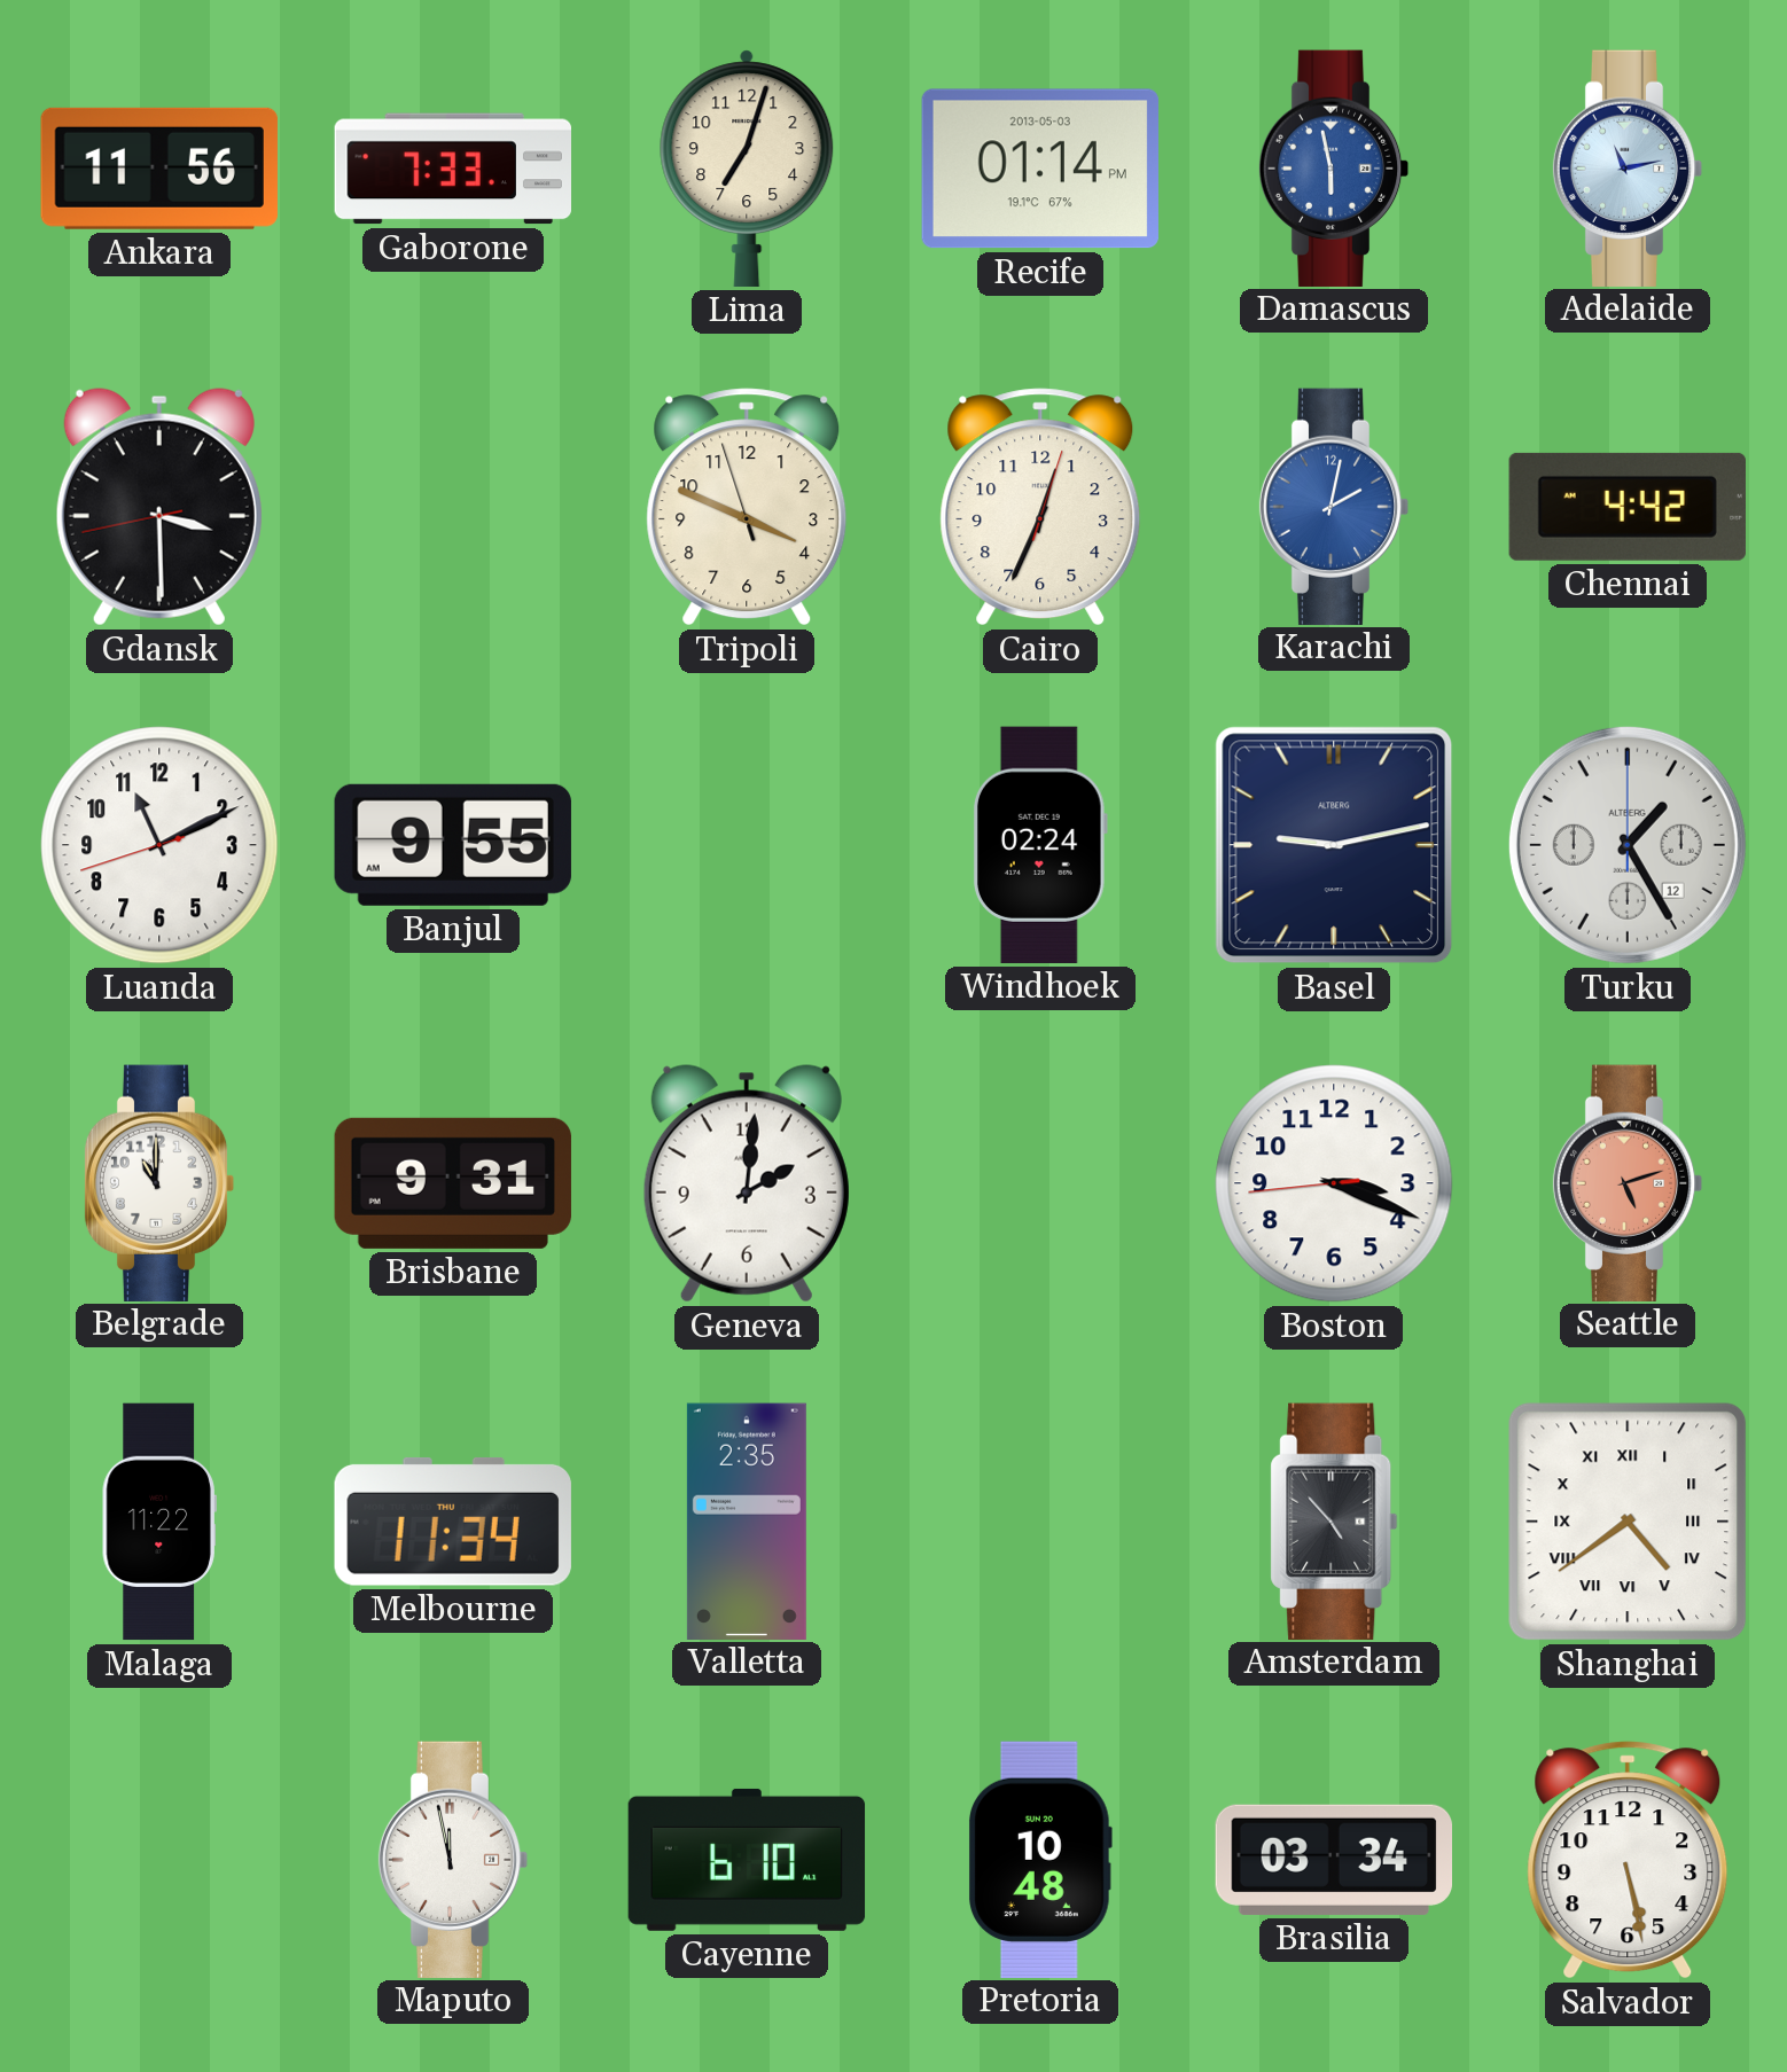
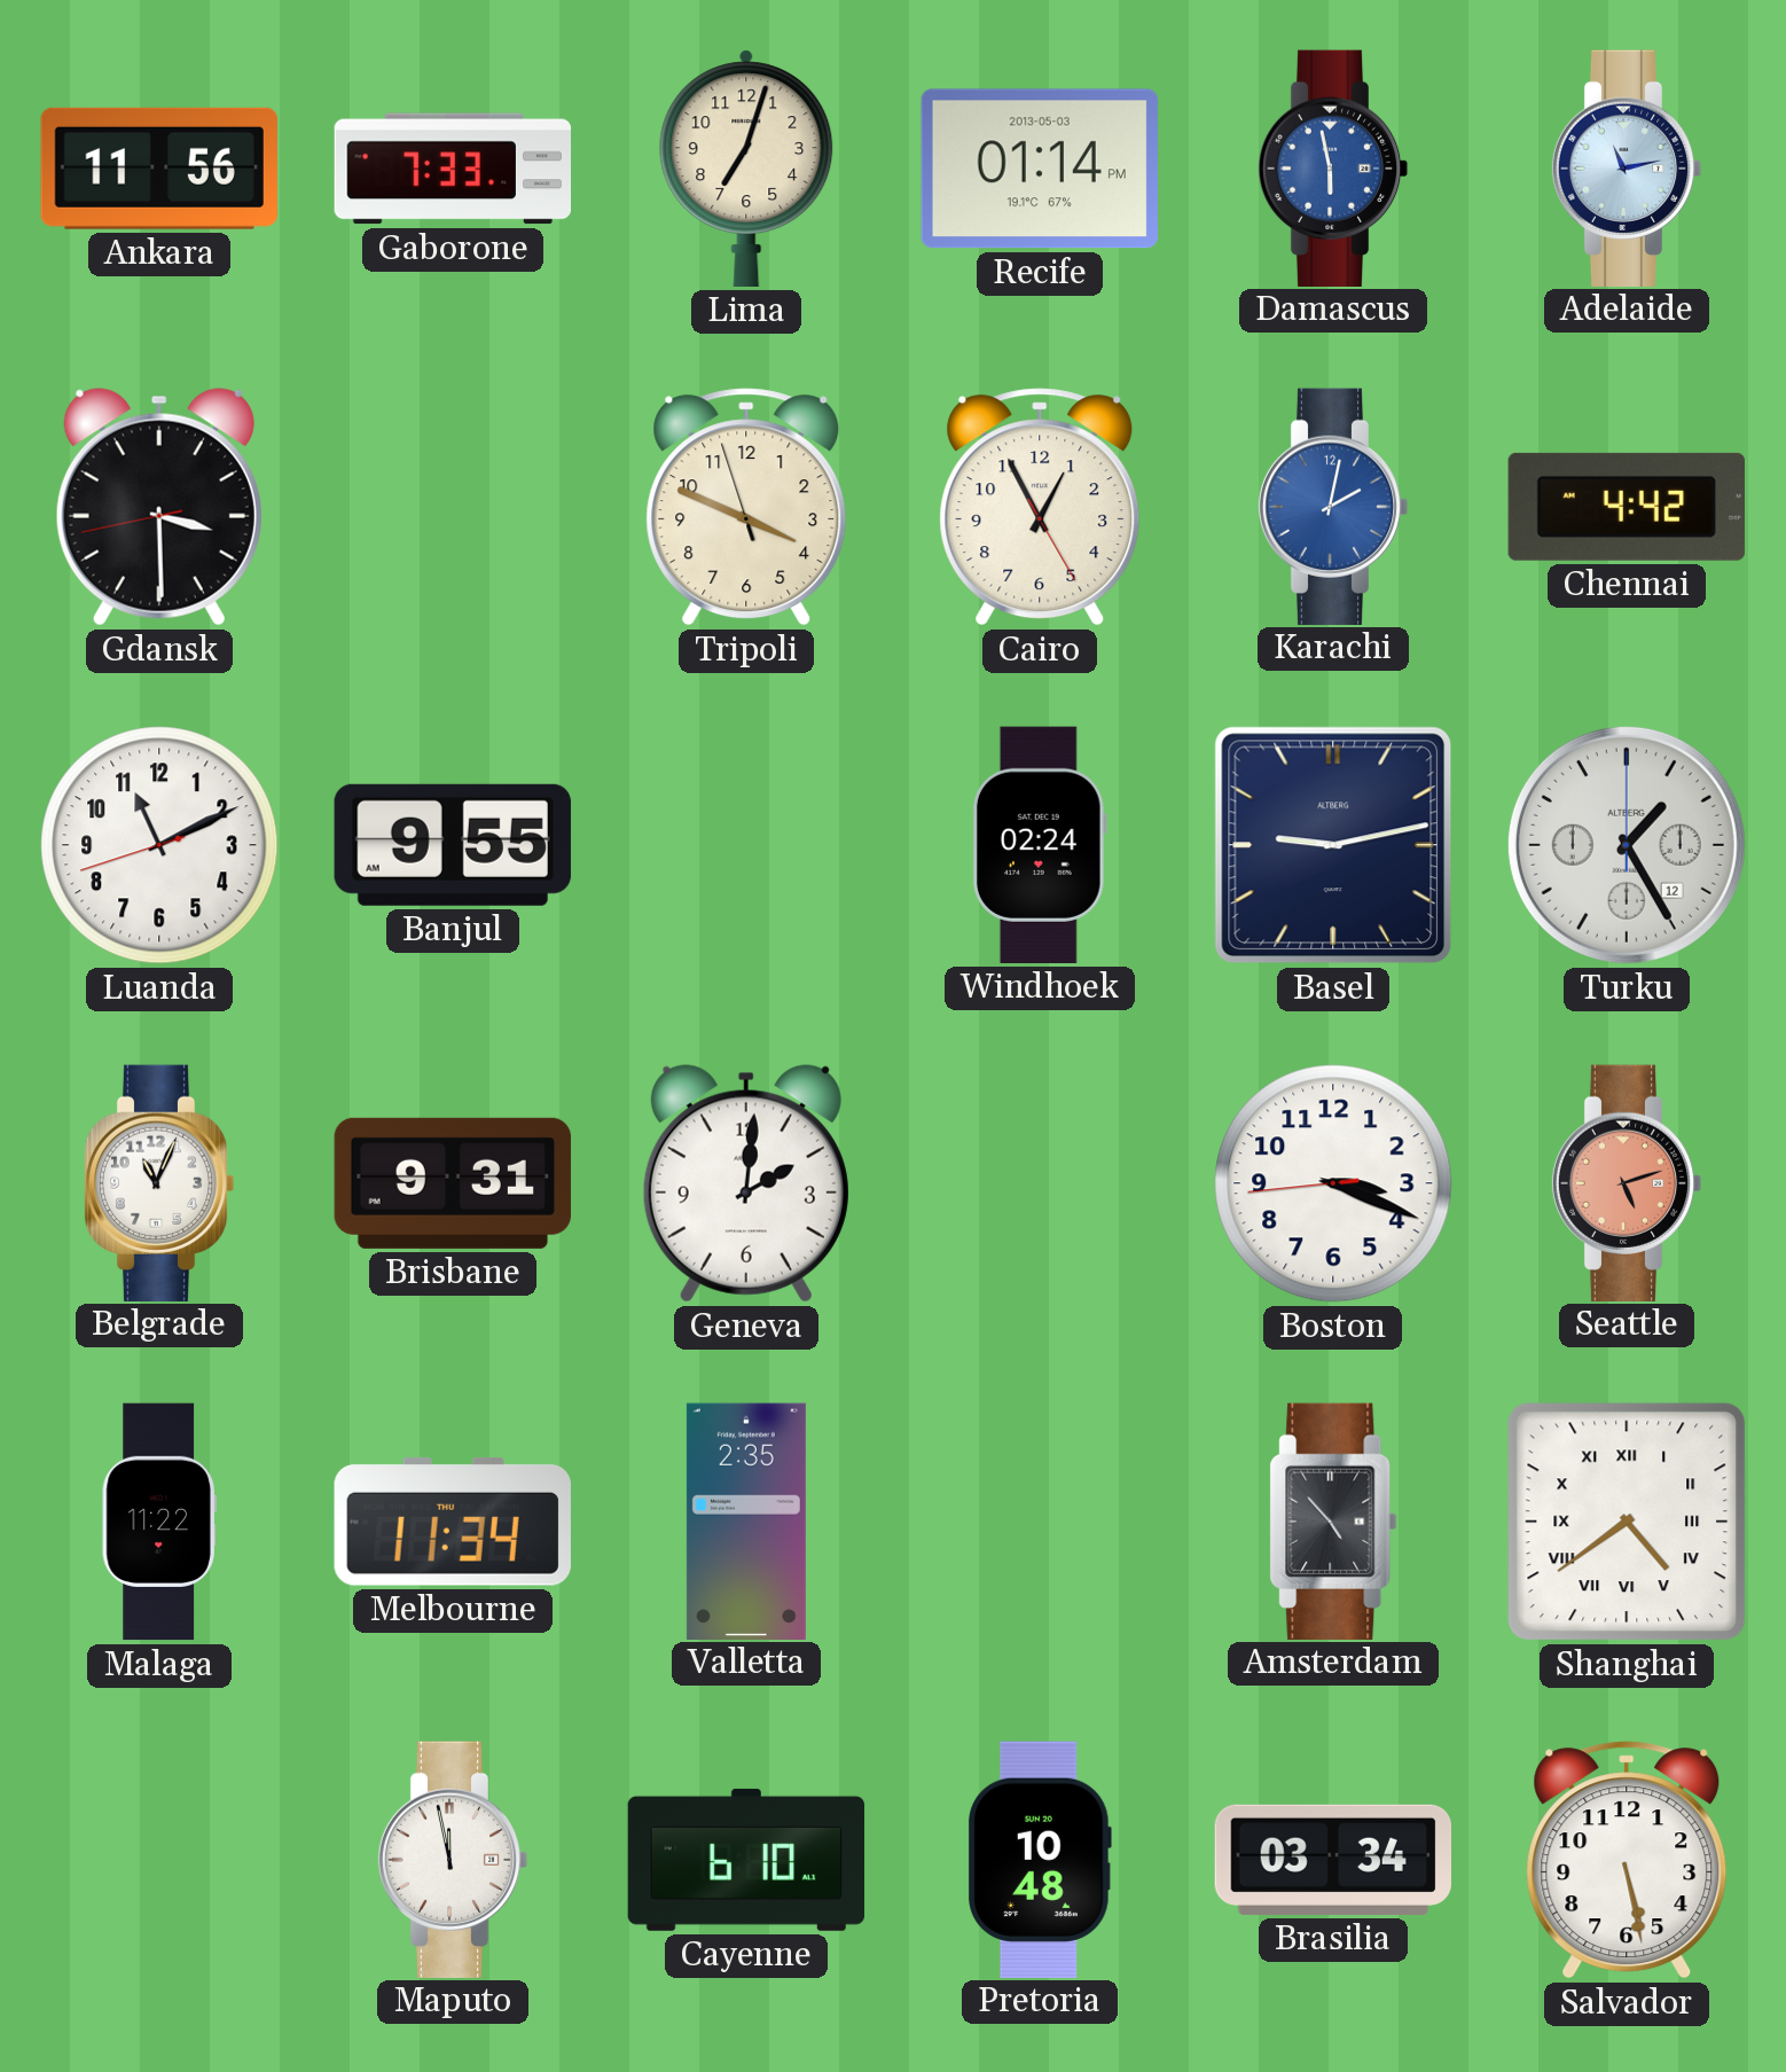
Cairo: 12:34 -> 12:55
Belgrade: 11:00 -> 11:04
